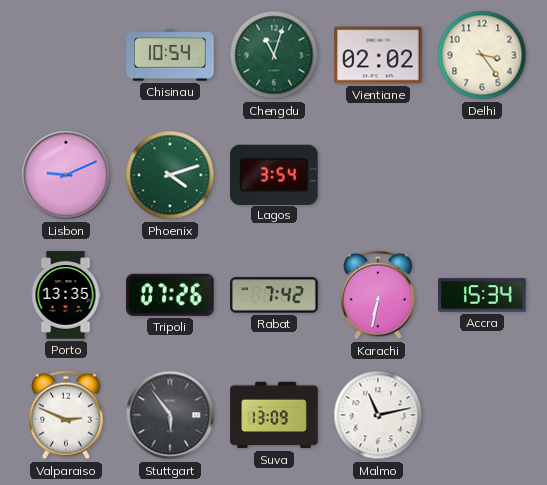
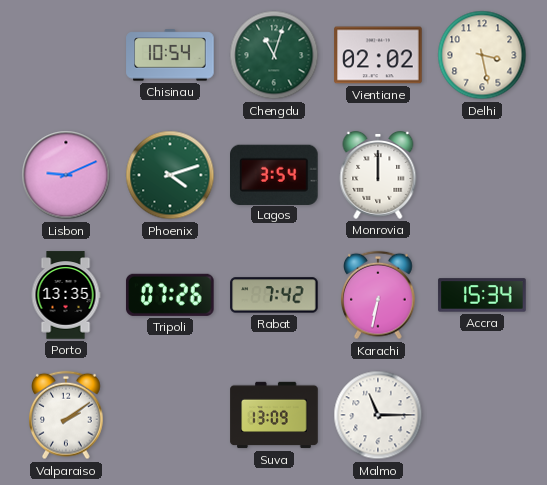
Delhi: 3:24 -> 3:28
Monrovia: none -> 12:00
Valparaiso: 2:49 -> 2:09
Stuttgart: 5:54 -> none
Malmo: 11:13 -> 11:15
